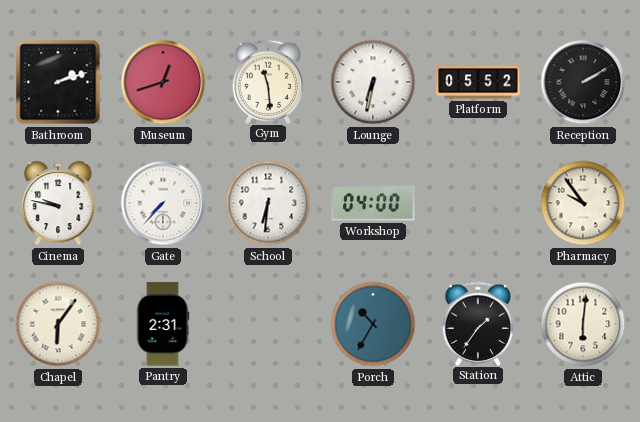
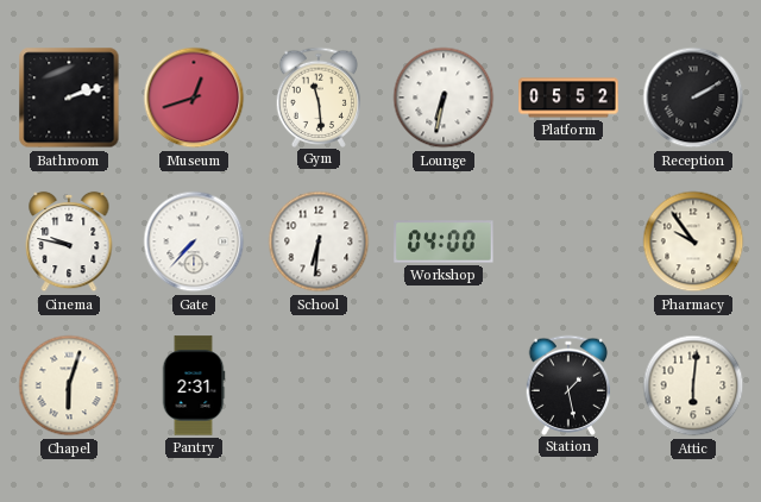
Chapel: 6:06 -> 6:03
Porch: 10:35 -> none
Station: 1:36 -> 1:28
